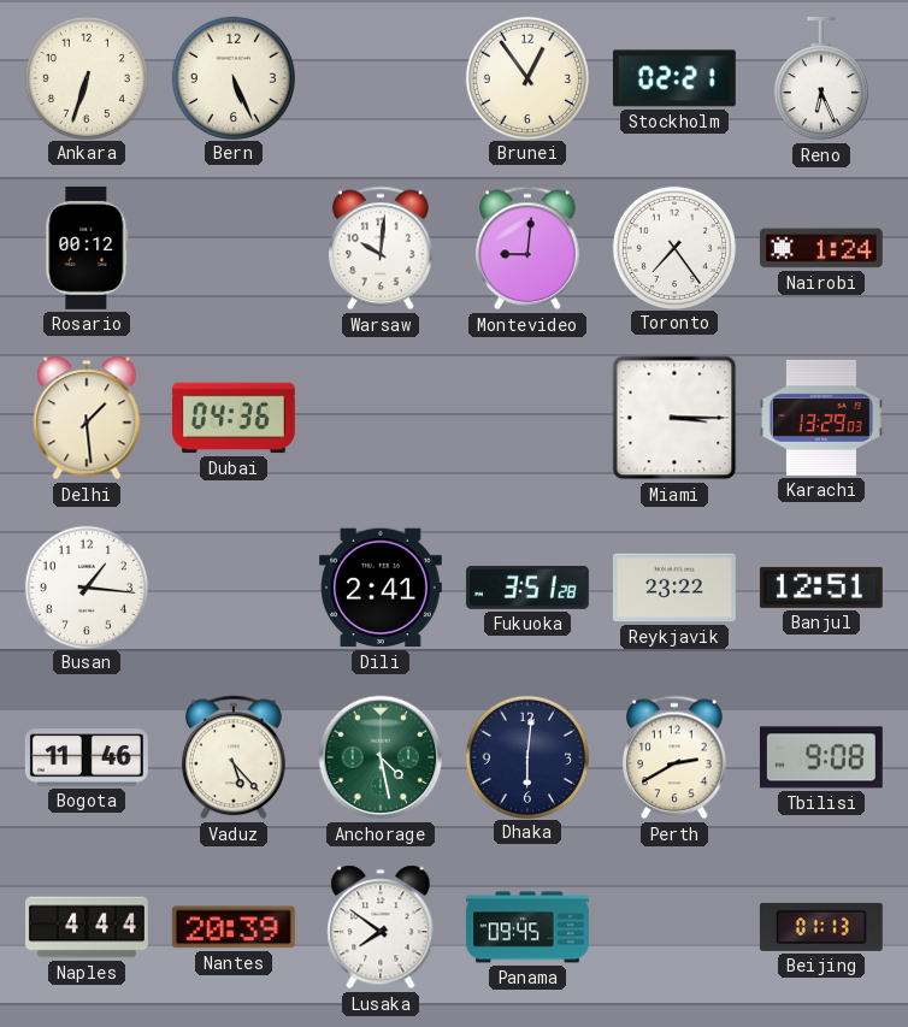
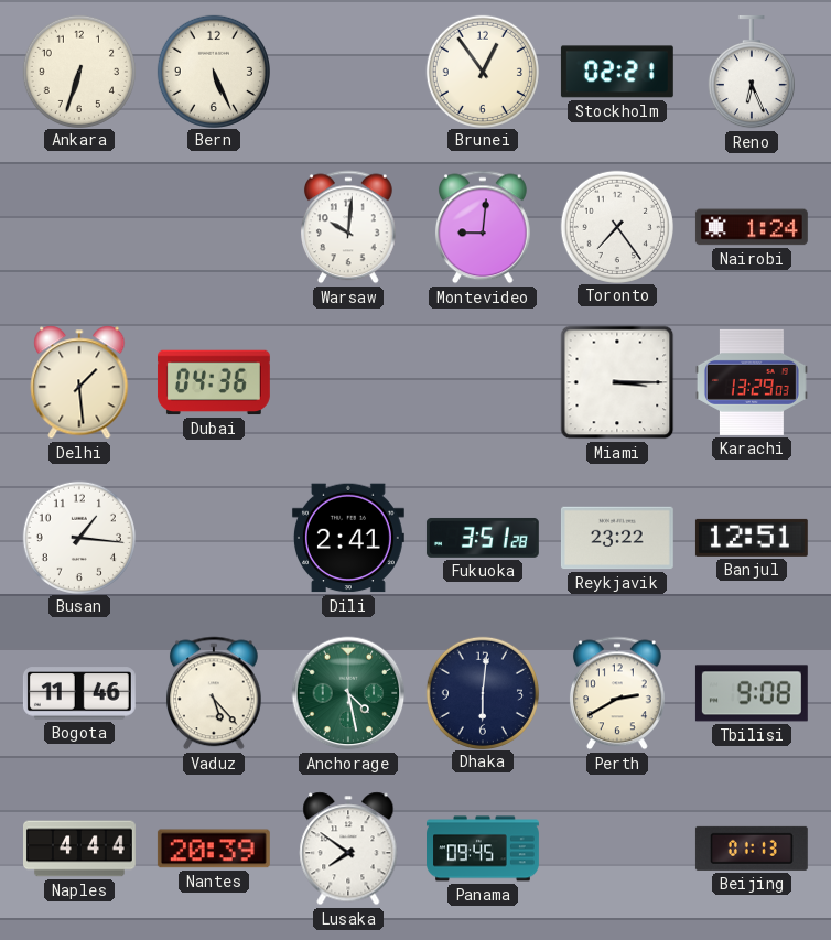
Rosario: 00:12 -> none
